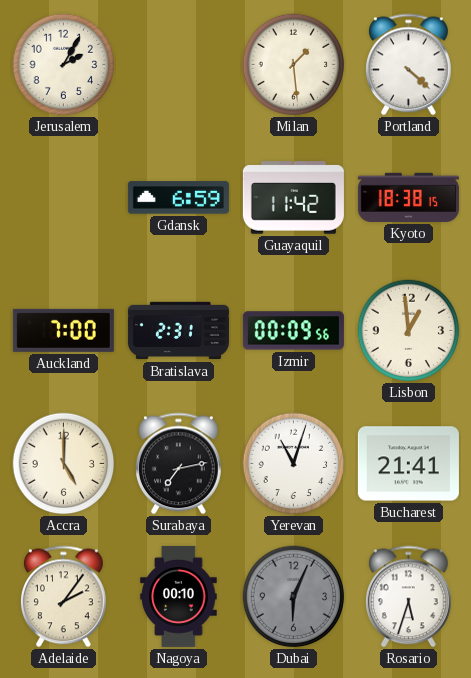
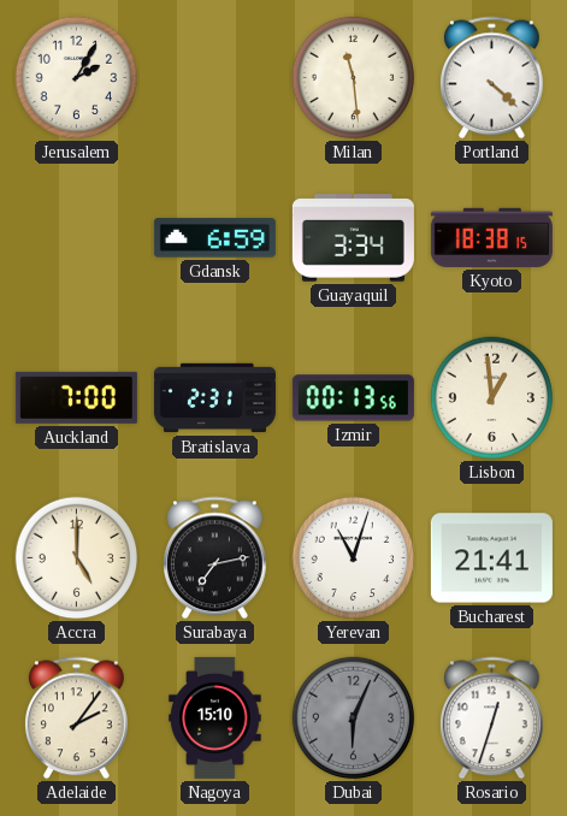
Milan: 1:29 -> 11:29
Guayaquil: 11:42 -> 3:34
Izmir: 00:09 -> 00:13
Nagoya: 00:10 -> 15:10
Rosario: 5:33 -> 12:33
